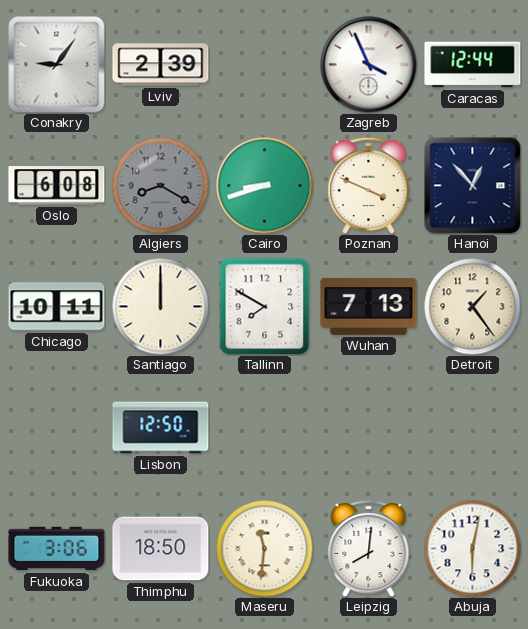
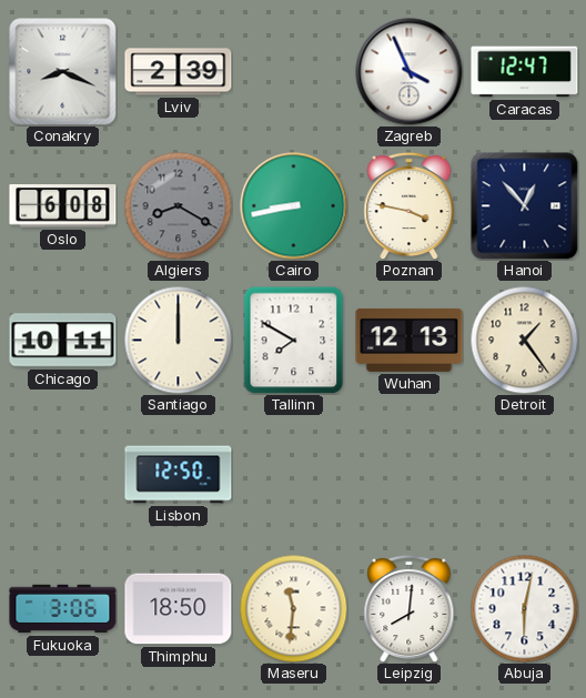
Conakry: 9:06 -> 8:19
Caracas: 12:44 -> 12:47
Cairo: 8:42 -> 8:43
Poznan: 3:49 -> 3:47
Wuhan: 7:13 -> 12:13
